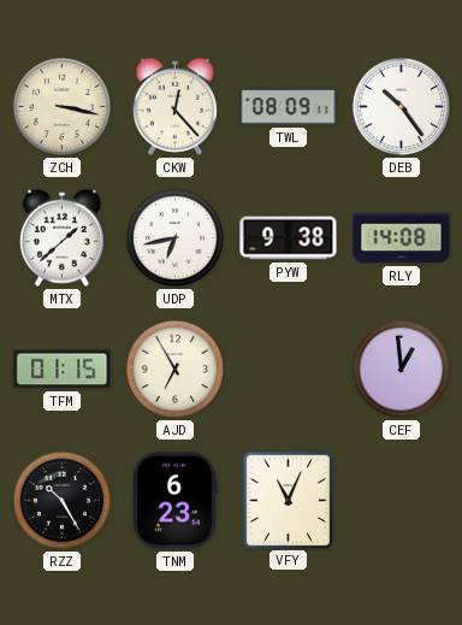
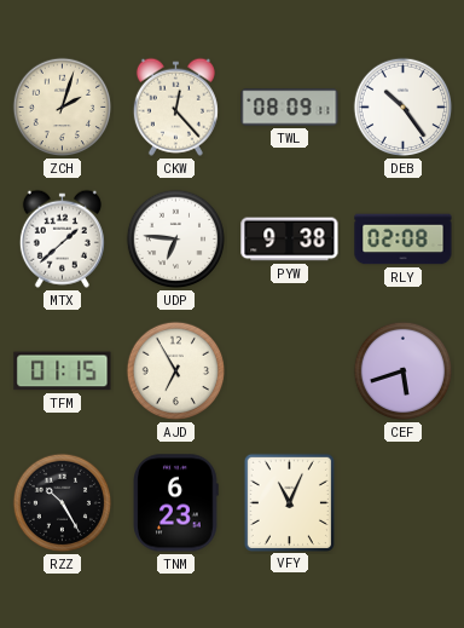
ZCH: 3:17 -> 2:03
UDP: 6:43 -> 6:46
RLY: 14:08 -> 02:08
CEF: 12:59 -> 5:42
